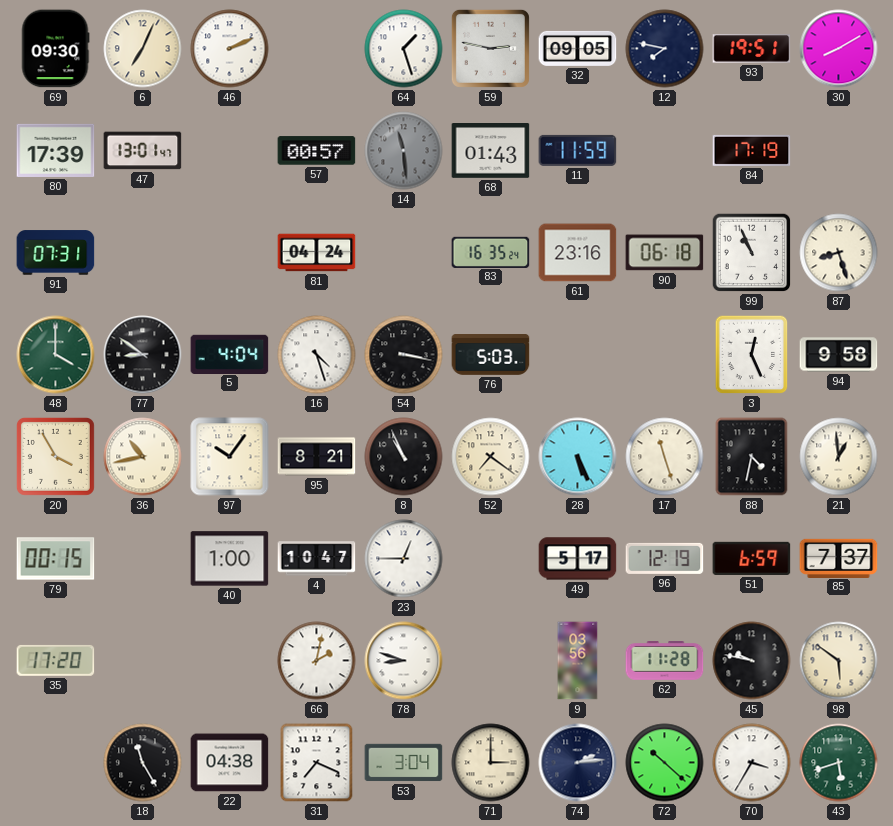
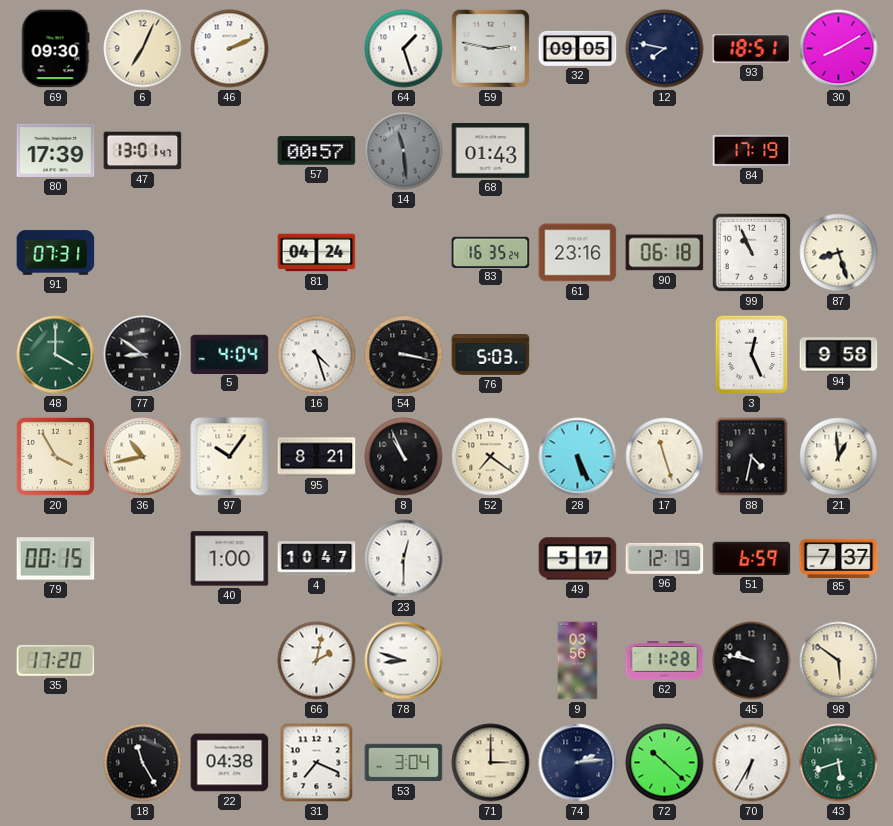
93: 19:51 -> 18:51
11: 11:59 -> none
23: 12:45 -> 12:30
70: 3:35 -> 6:35
